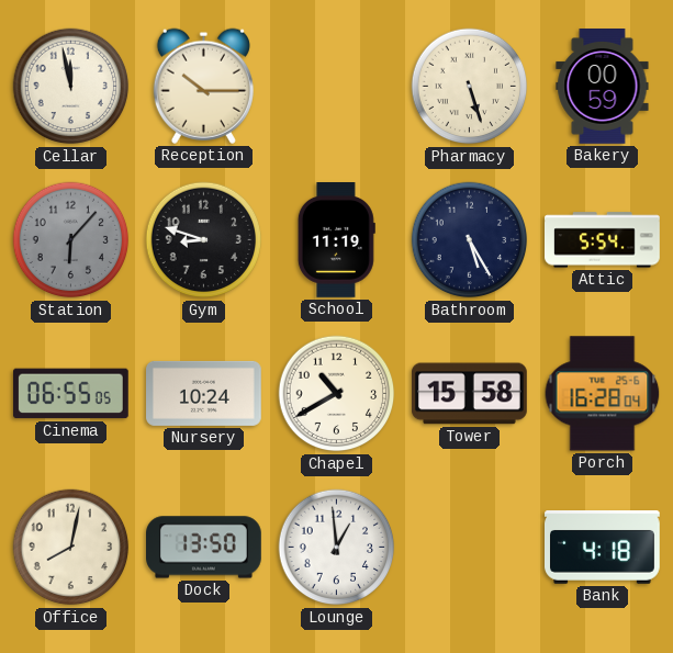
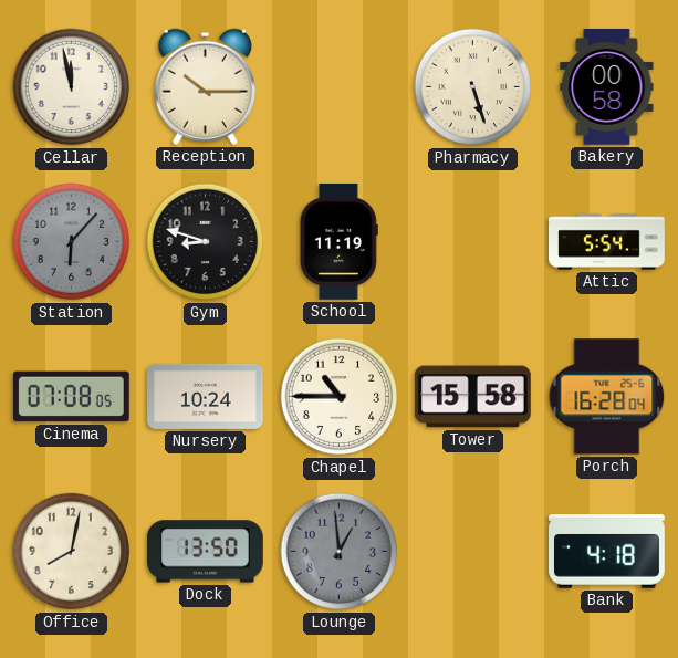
Bakery: 00:59 -> 00:58
Bathroom: 5:25 -> none
Cinema: 06:55 -> 07:08
Chapel: 10:40 -> 10:45
Lounge dial: white -> grey
